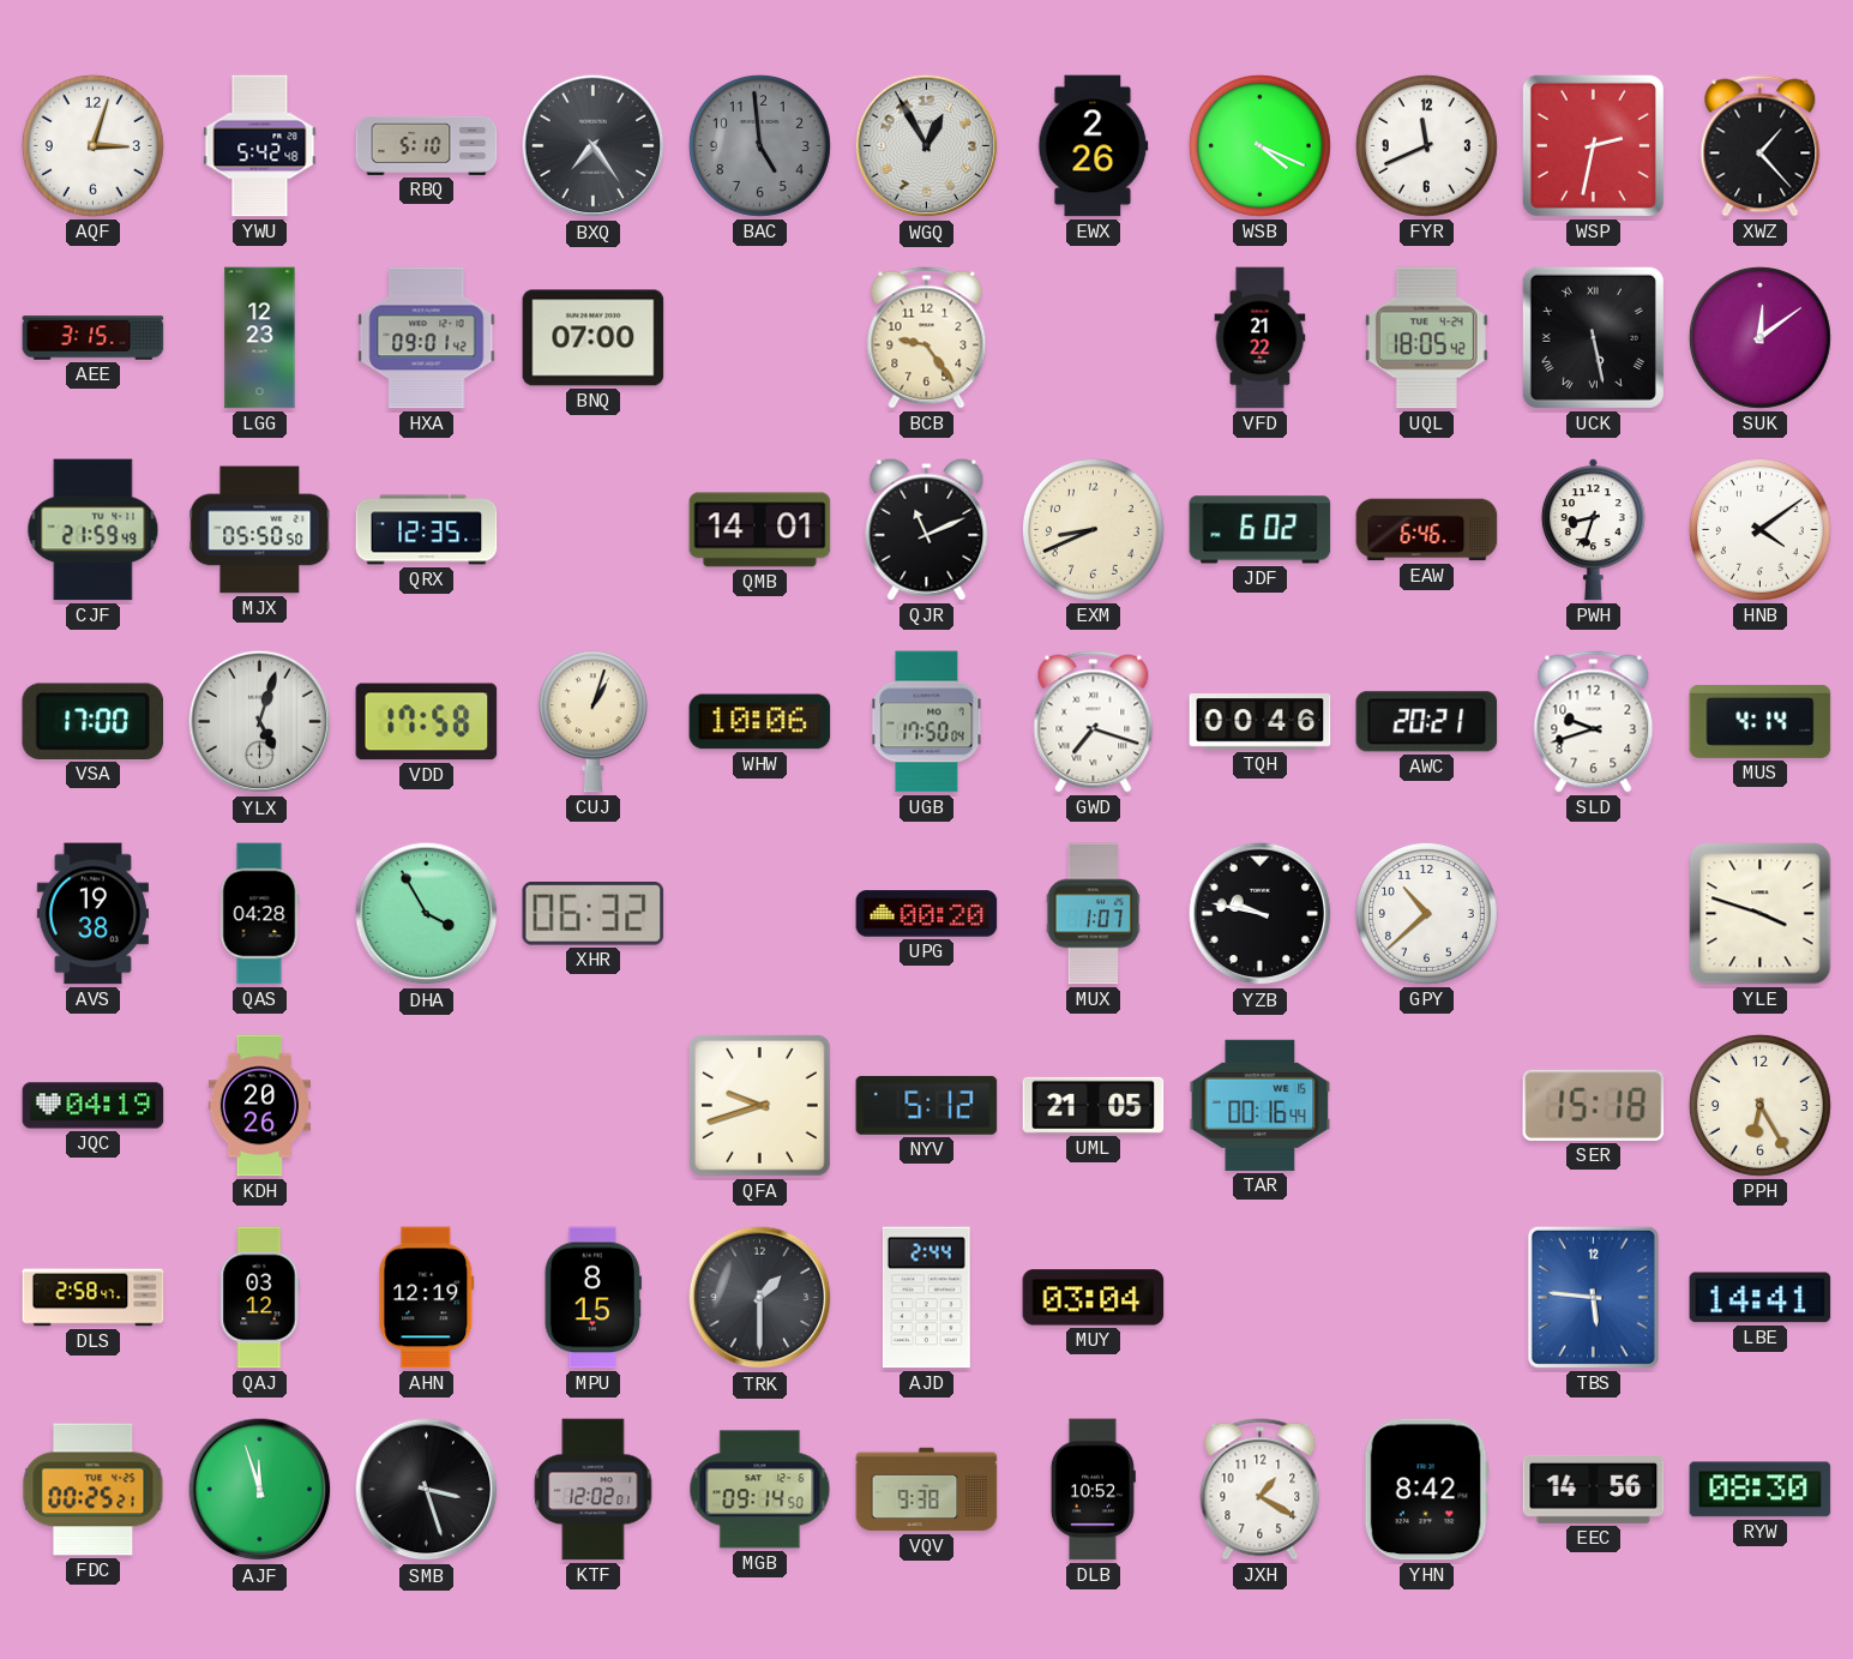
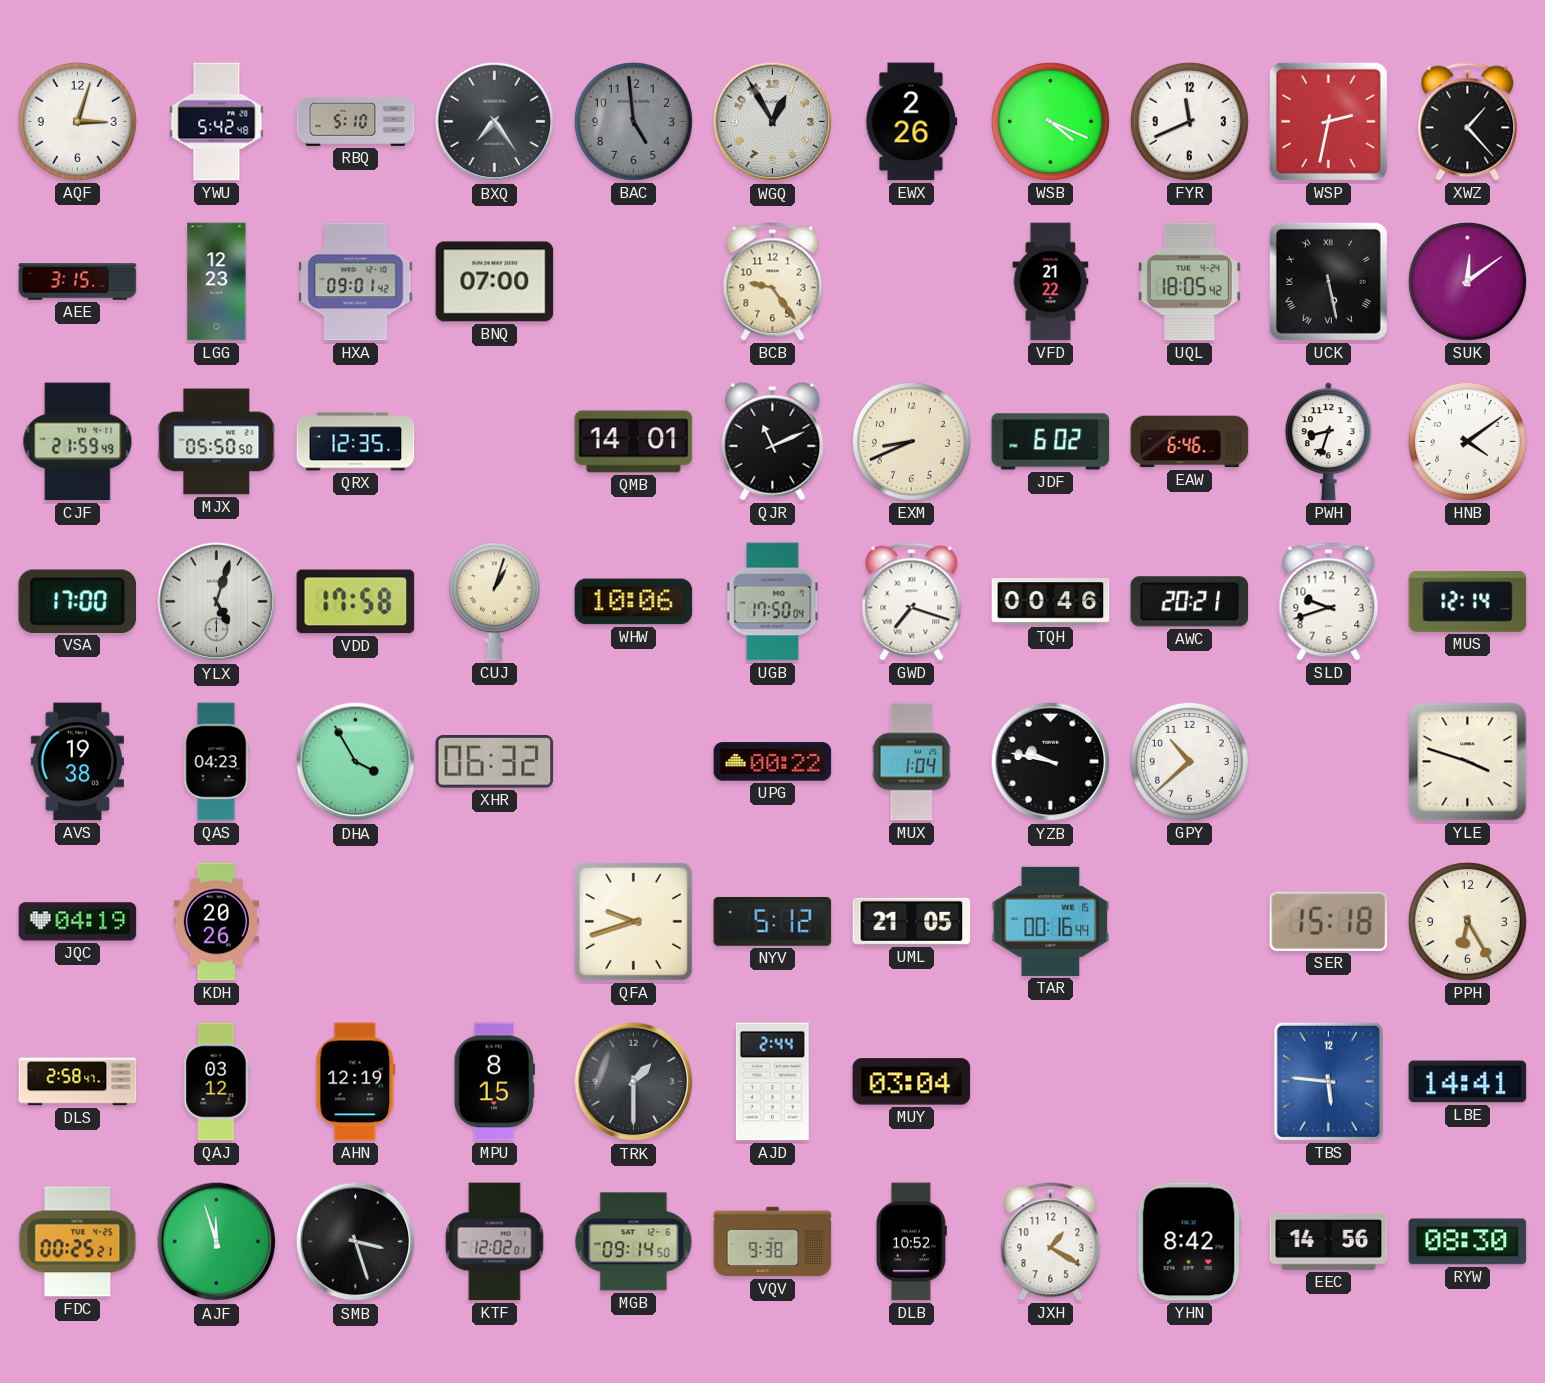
MUS: 4:14 -> 12:14
QAS: 04:28 -> 04:23
UPG: 00:20 -> 00:22
MUX: 1:07 -> 1:04
